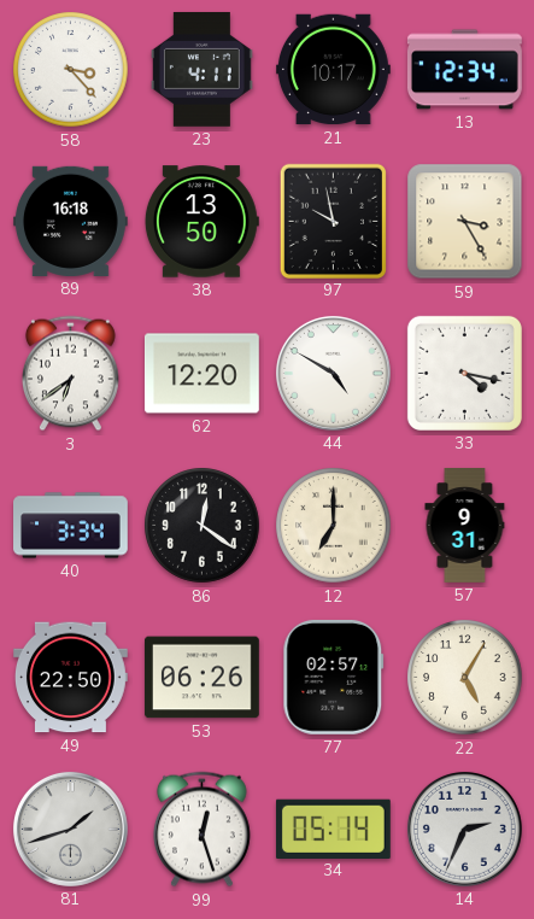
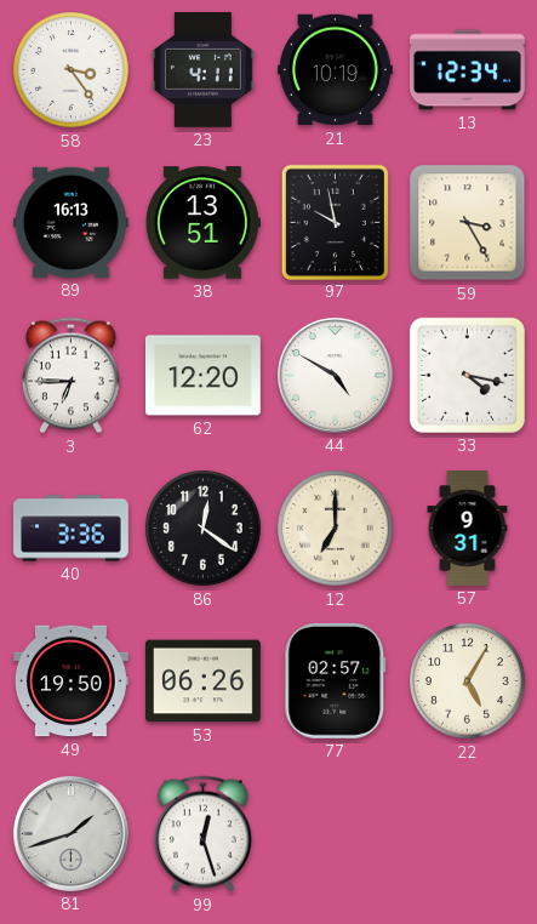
58: 3:23 -> 3:24
21: 10:17 -> 10:19
89: 16:18 -> 16:13
38: 13:50 -> 13:51
3: 6:39 -> 6:45
40: 3:34 -> 3:36
49: 22:50 -> 19:50
34: 05:14 -> none
14: 2:34 -> none
